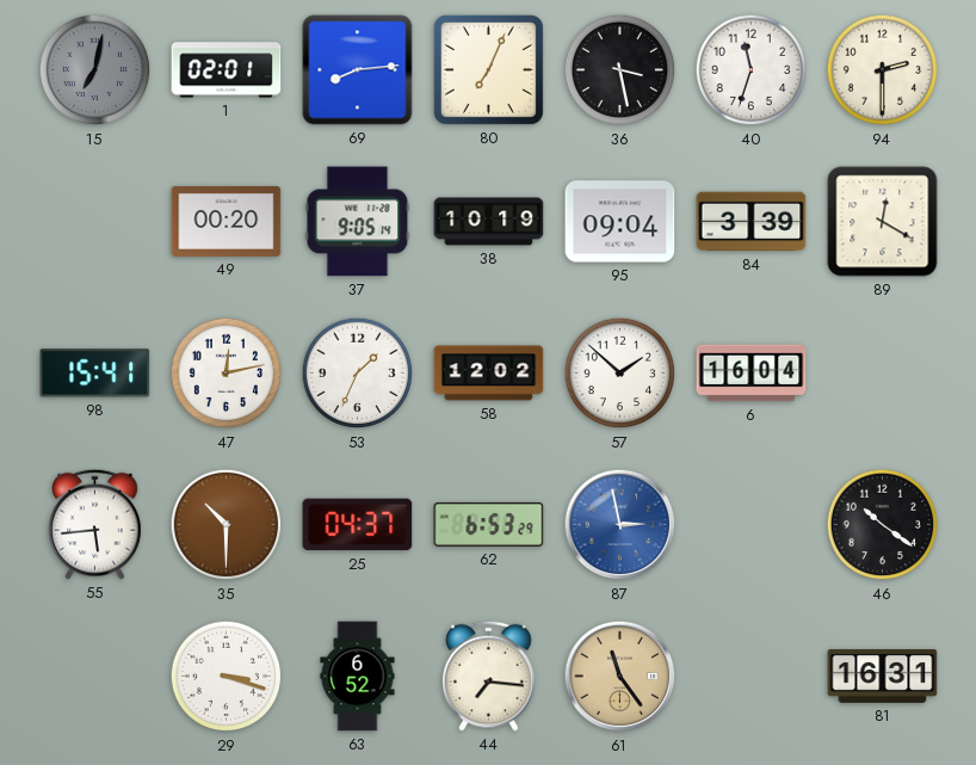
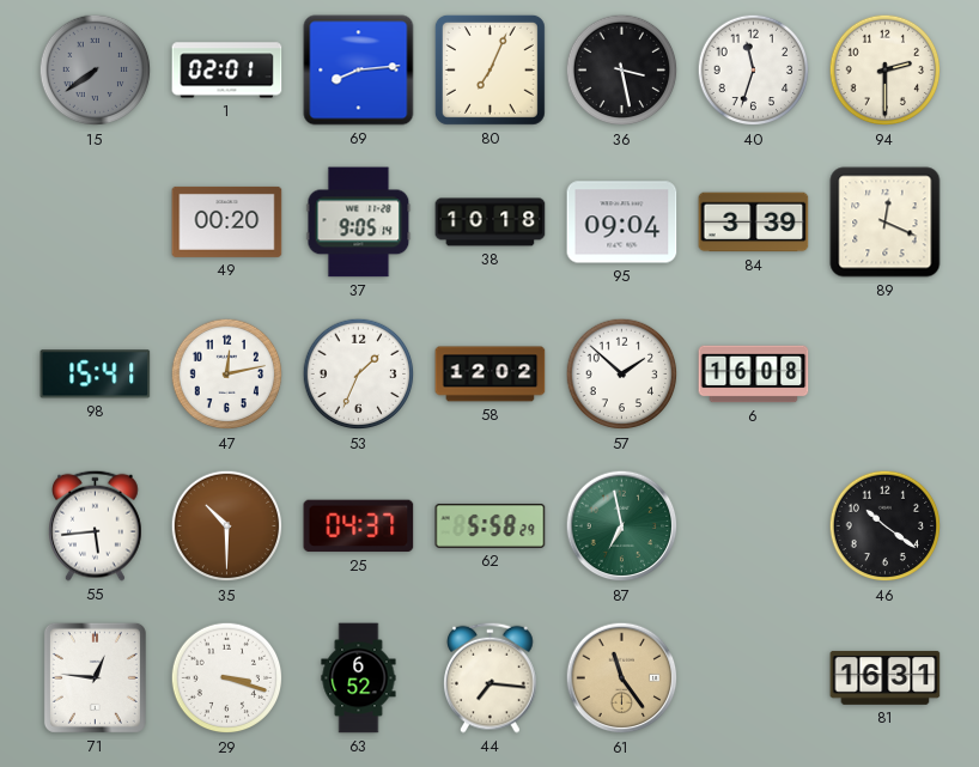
15: 7:02 -> 7:39
38: 10:19 -> 10:18
89: 12:20 -> 12:19
6: 16:04 -> 16:08
62: 6:53 -> 5:58
87: 2:58 -> 6:58
87 dial: blue -> green
71: none -> 12:46
